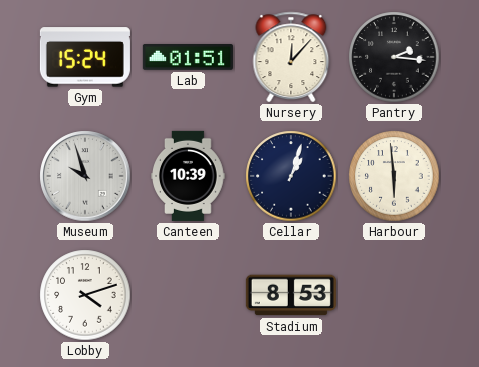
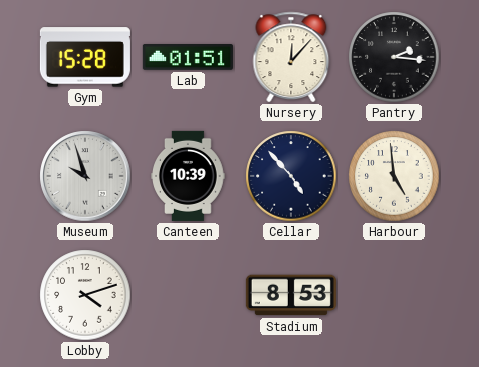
Gym: 15:24 -> 15:28
Cellar: 1:03 -> 4:53
Harbour: 5:59 -> 4:59
